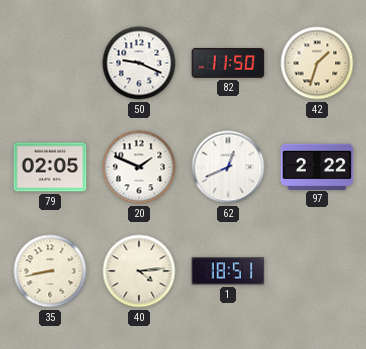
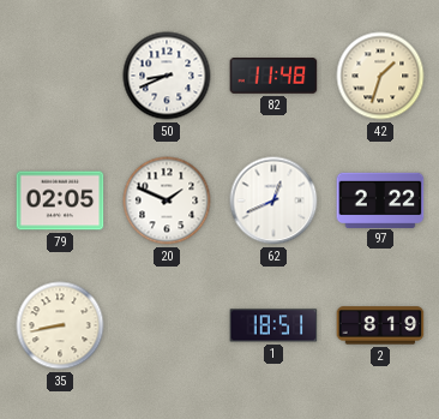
50: 9:19 -> 8:41
82: 11:50 -> 11:48
40: 4:14 -> none
2: none -> 8:19
